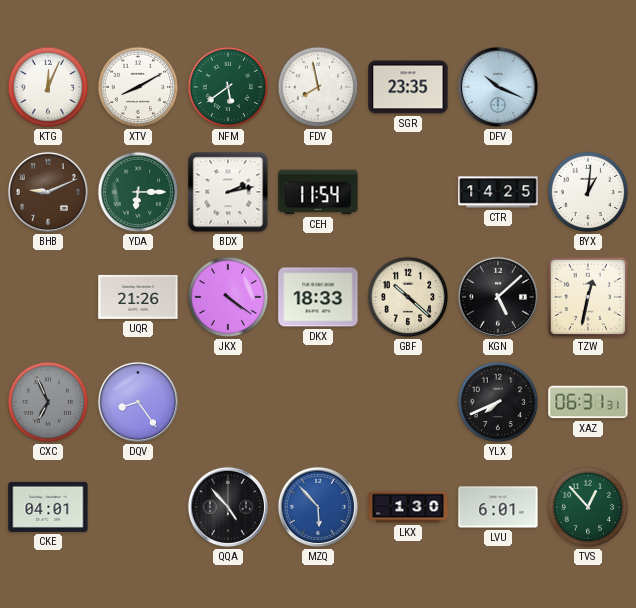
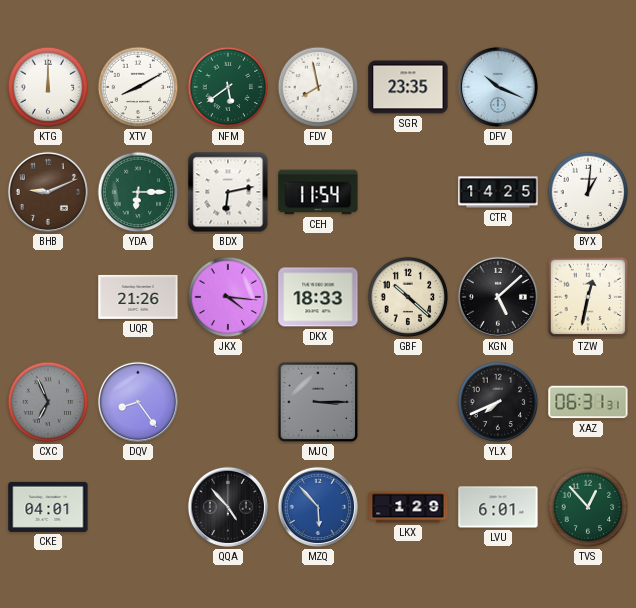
KTG: 12:04 -> 12:00
BDX: 2:13 -> 6:13
JKX: 4:21 -> 4:16
MJQ: none -> 3:15
LKX: 1:30 -> 1:29
